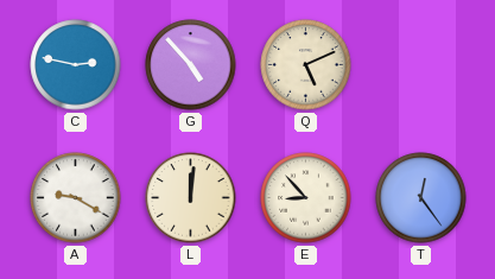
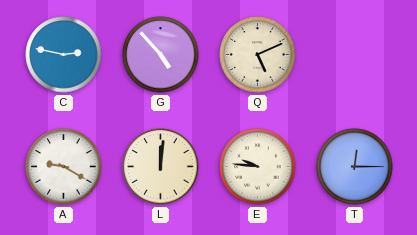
E: 8:53 -> 9:46
T: 12:24 -> 12:15
